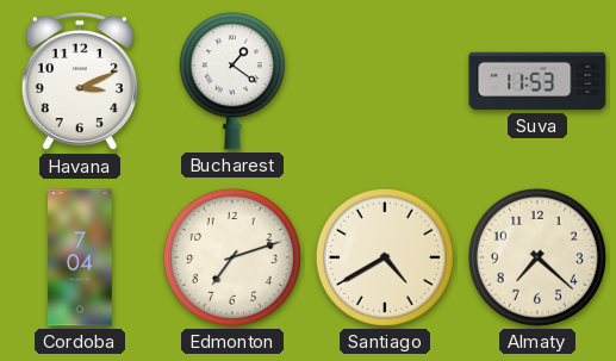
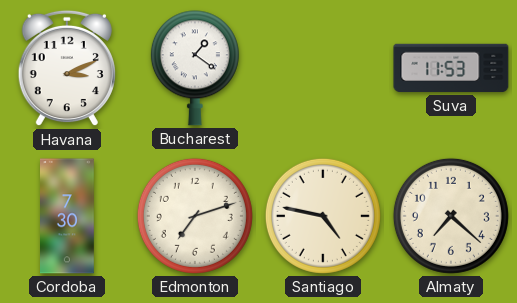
Cordoba: 7:04 -> 7:30
Santiago: 4:40 -> 4:47
